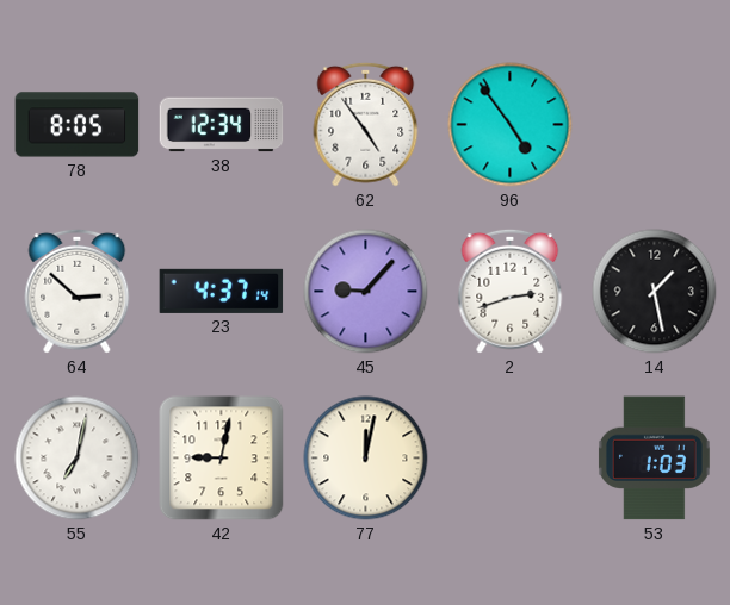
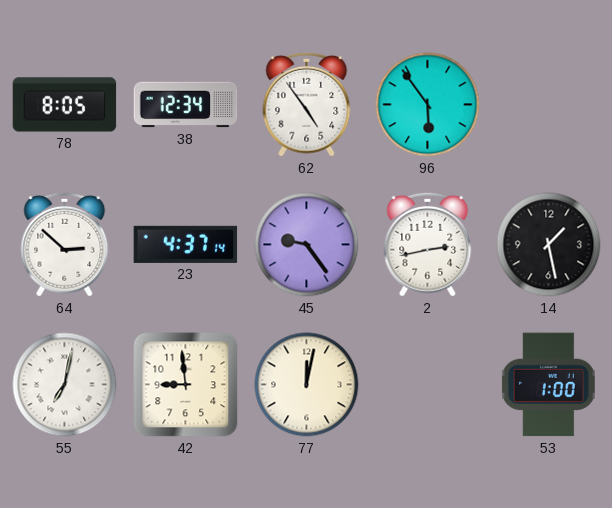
96: 4:54 -> 5:54
45: 9:07 -> 9:24
2: 2:42 -> 2:43
42: 9:02 -> 8:59
53: 1:03 -> 1:00
